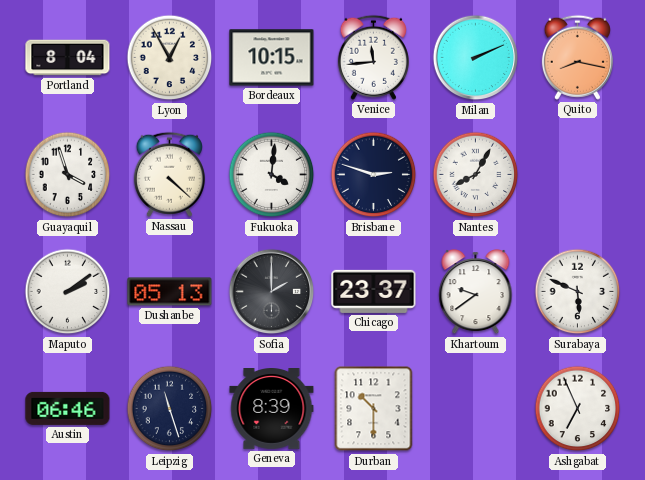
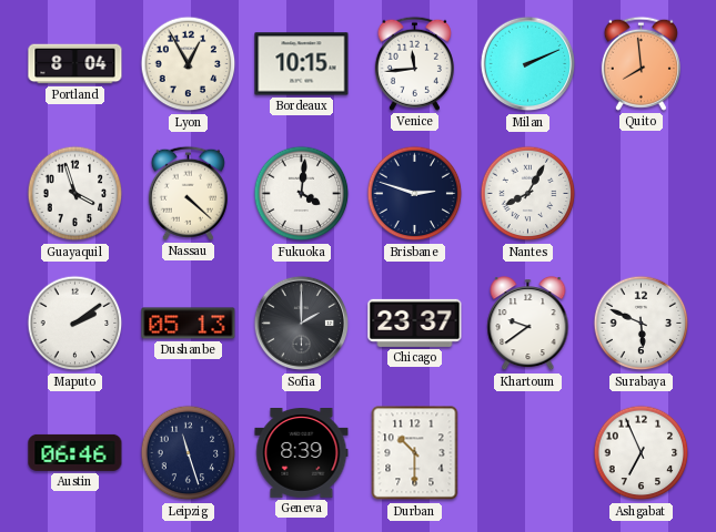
Quito: 8:17 -> 7:59
